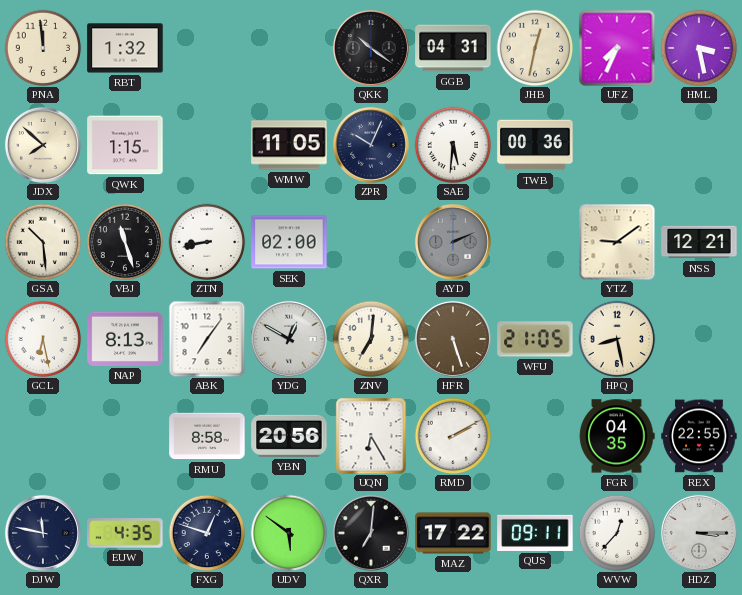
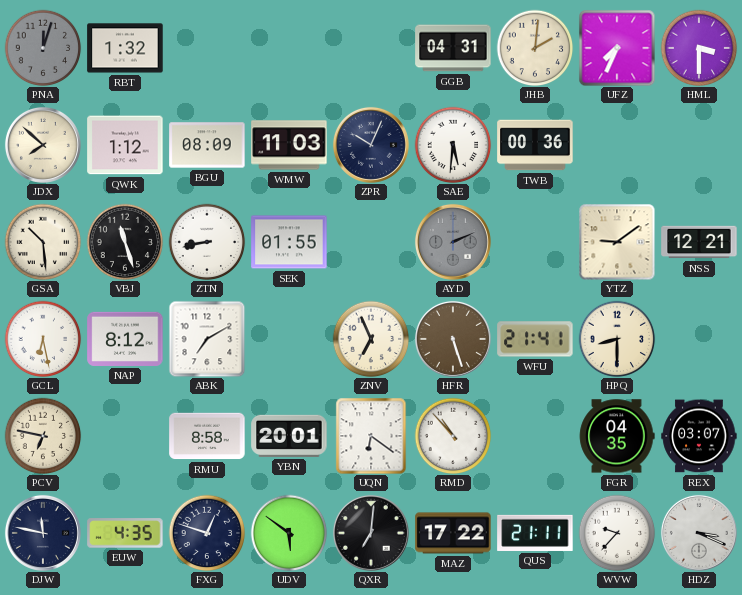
PNA: 11:59 -> 12:03
PNA dial: cream -> grey
QKK: 10:21 -> none
JHB: 12:32 -> 2:01
HML: 3:28 -> 3:30
QWK: 1:15 -> 1:12
BGU: none -> 08:09
WMW: 11:05 -> 11:03
SEK: 02:00 -> 01:55
NAP: 8:13 -> 8:12
ABK: 7:06 -> 7:10
YDG: 12:50 -> none
ZNV: 7:01 -> 6:56
WFU: 21:05 -> 21:41
HPQ: 8:28 -> 8:30
PCV: none -> 6:47
YBN: 20:56 -> 20:01
UQN: 6:25 -> 6:21
RMD: 2:10 -> 10:53
REX: 22:55 -> 03:07
QUS: 09:11 -> 21:11
WVW: 12:37 -> 9:37
HDZ: 3:15 -> 3:19
